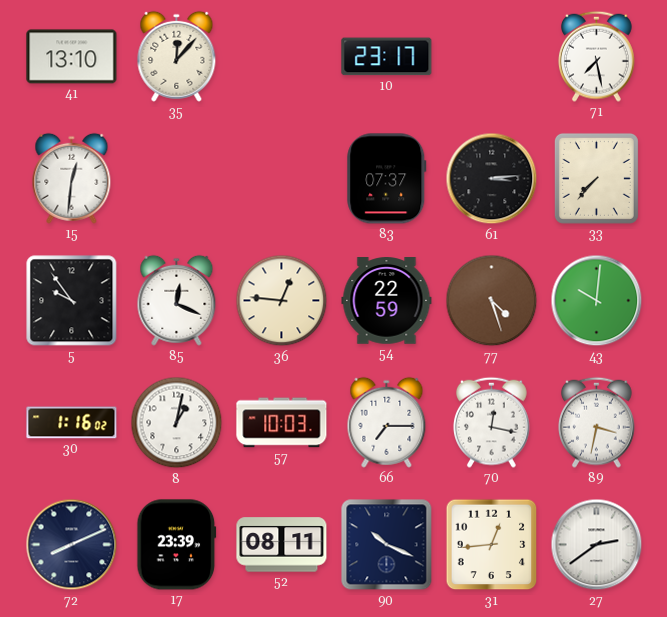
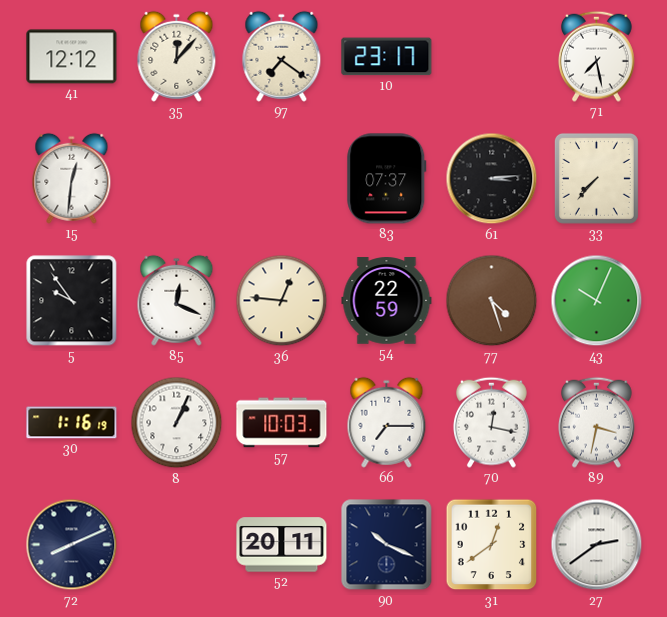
41: 13:10 -> 12:12
97: none -> 7:21
43: 10:01 -> 10:04
30: 1:16:02 -> 1:16:19
8: 1:02 -> 1:04
17: 23:39 -> none
52: 08:11 -> 20:11
31: 12:44 -> 12:39
